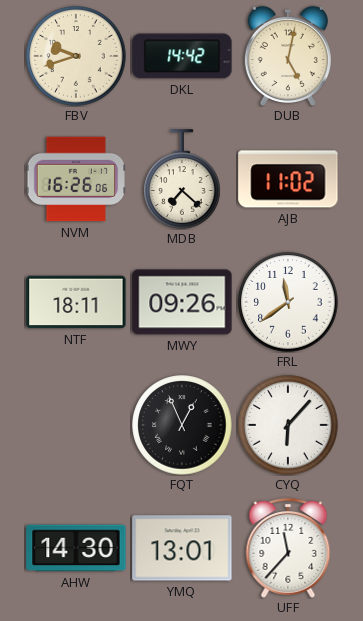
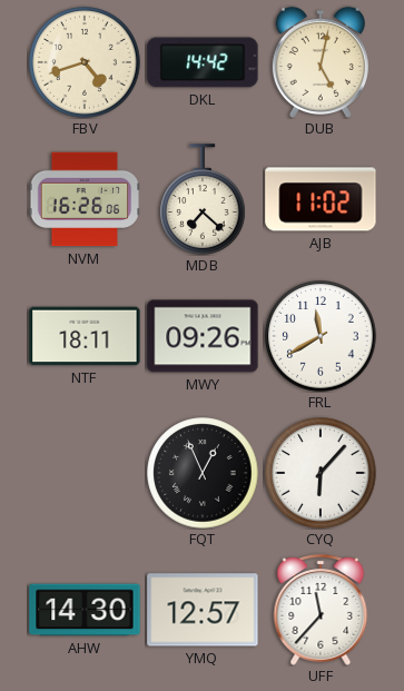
FBV: 9:42 -> 4:42
FRL: 11:39 -> 11:40
YMQ: 13:01 -> 12:57
